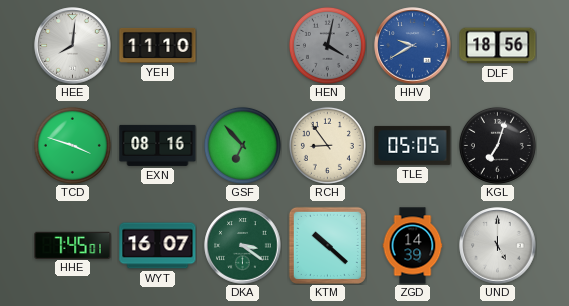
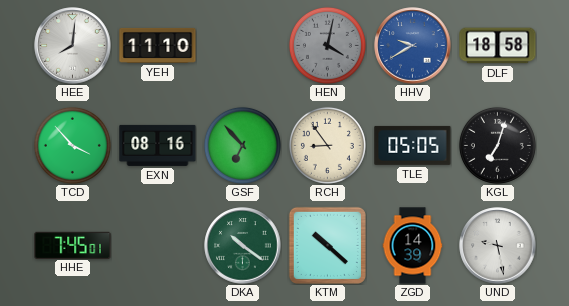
DLF: 18:56 -> 18:58
TCD: 3:48 -> 3:53
WYT: 16:07 -> none
DKA: 3:21 -> 10:21
UND: 5:00 -> 9:28
